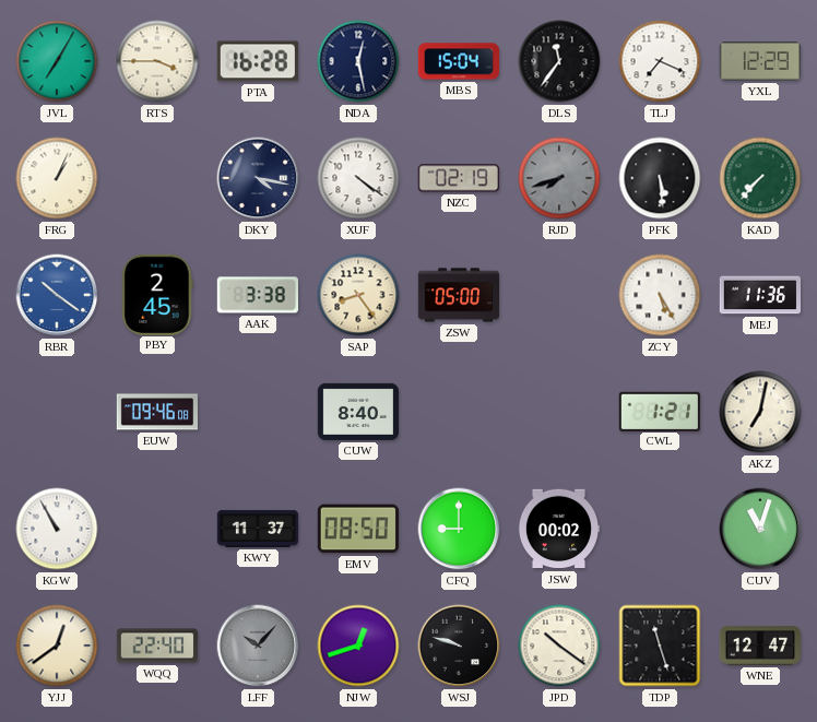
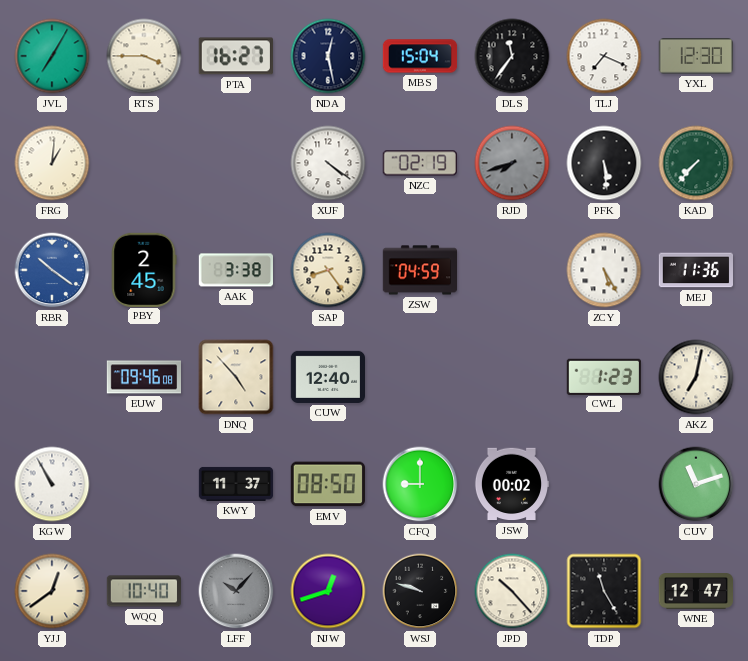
PTA: 16:28 -> 16:27
YXL: 12:29 -> 12:30
FRG: 1:04 -> 1:01
DKY: 4:17 -> none
ZSW: 05:00 -> 04:59
DNQ: none -> 4:53
CUW: 8:40 -> 12:40
CWL: 1:21 -> 1:23
CUV: 11:03 -> 11:12
WQQ: 22:40 -> 10:40
JPD: 10:21 -> 10:23
TDP: 11:27 -> 11:25
